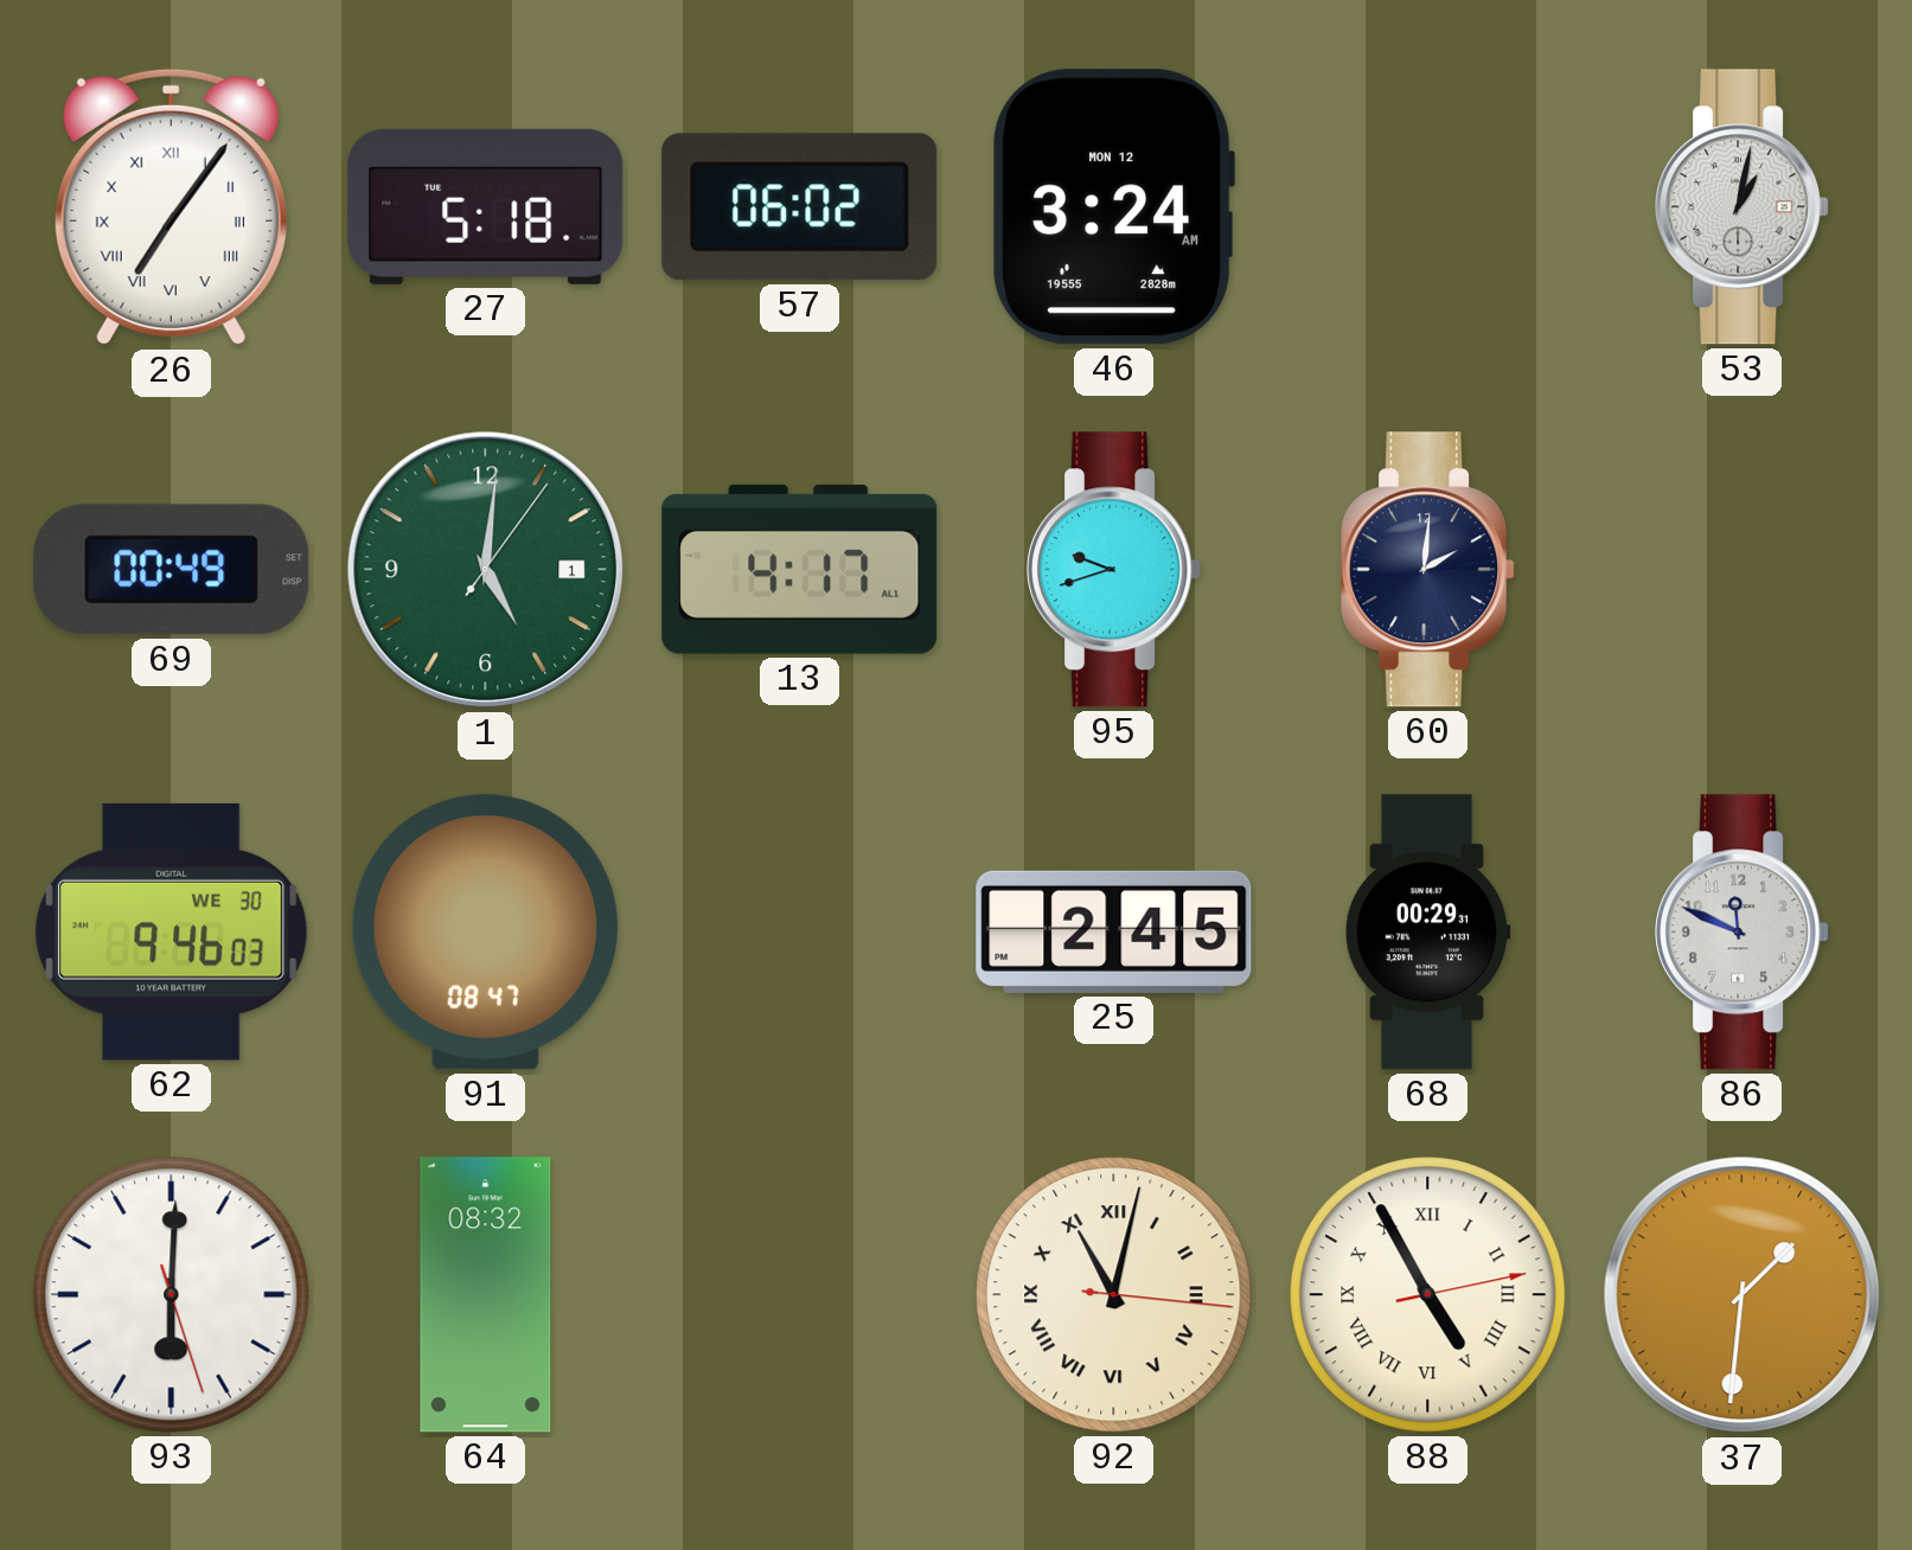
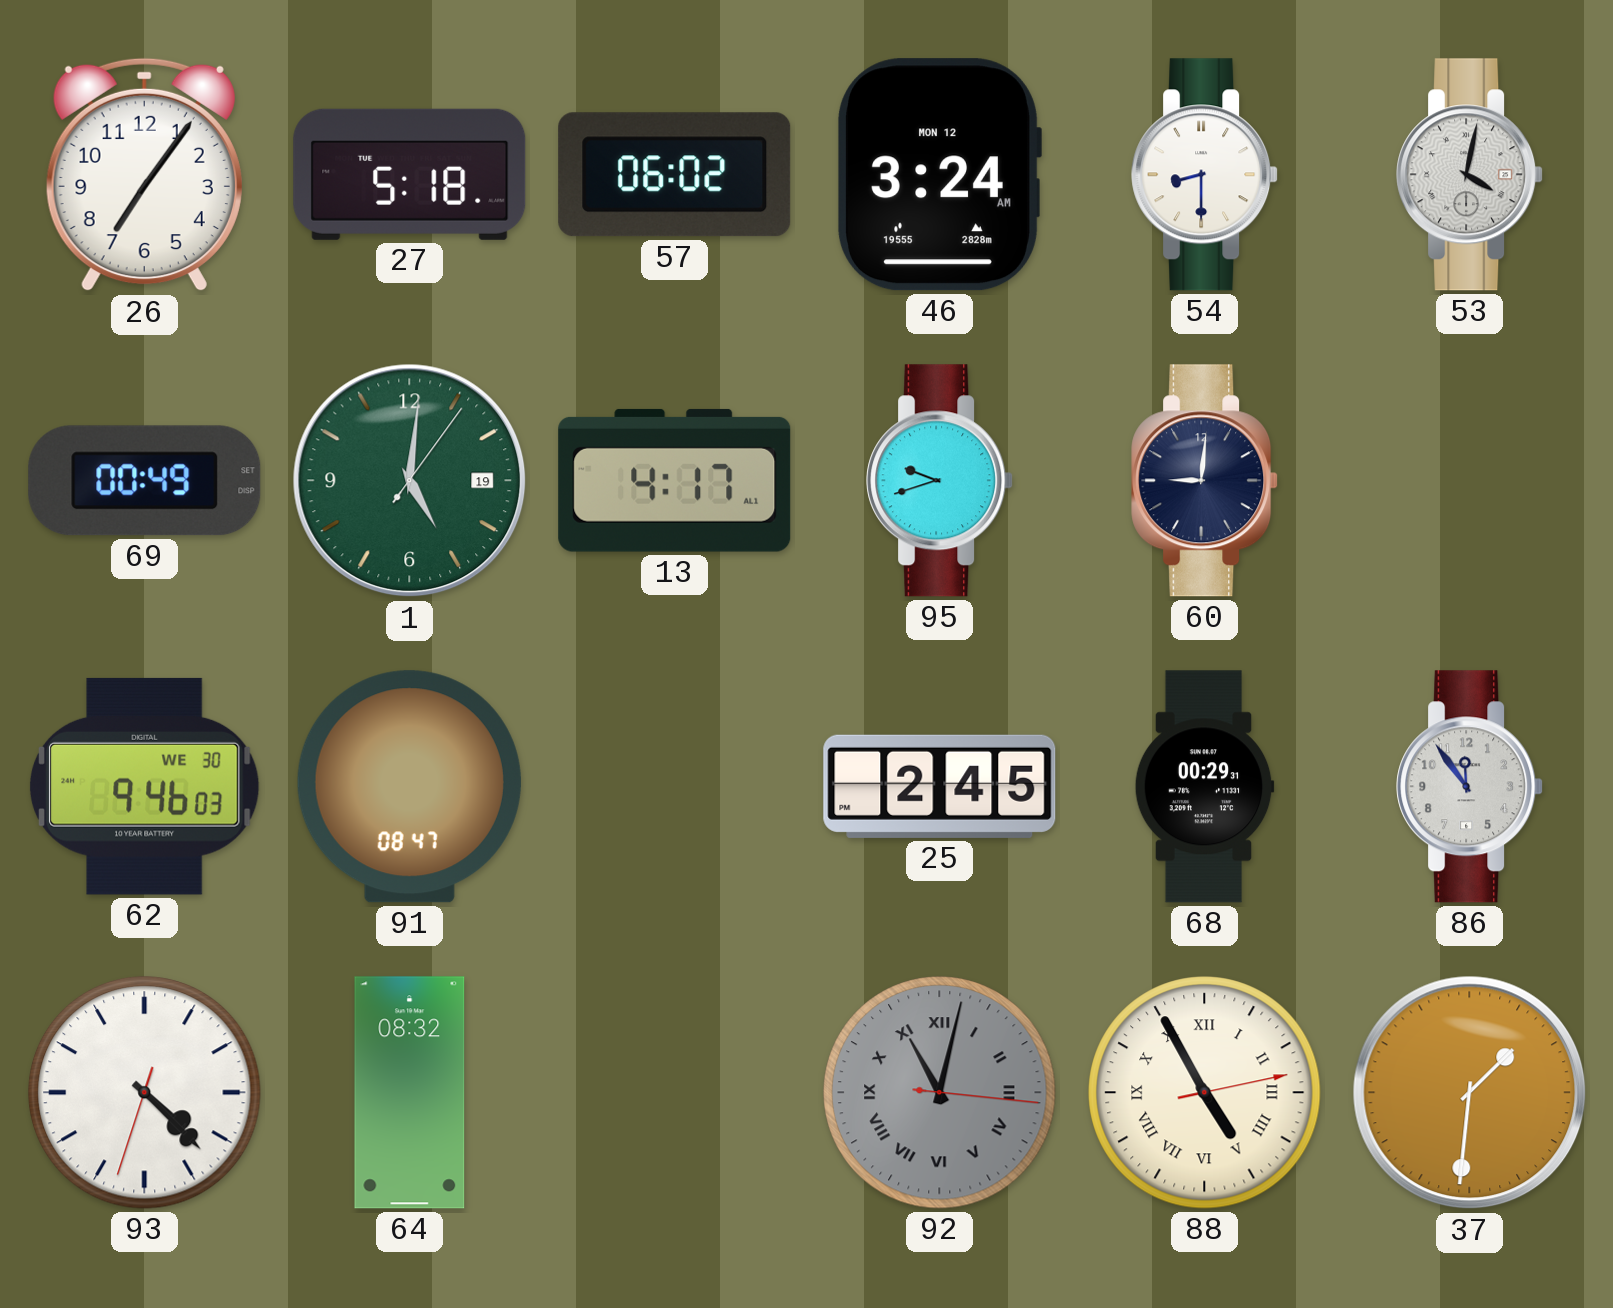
26 numerals: Roman -> Arabic
54: none -> 8:30
53: 1:02 -> 4:02
1 date: 1 -> 19
60: 2:01 -> 9:01
86: 11:49 -> 11:54
93: 6:00 -> 4:22
92 dial: cream -> grey
